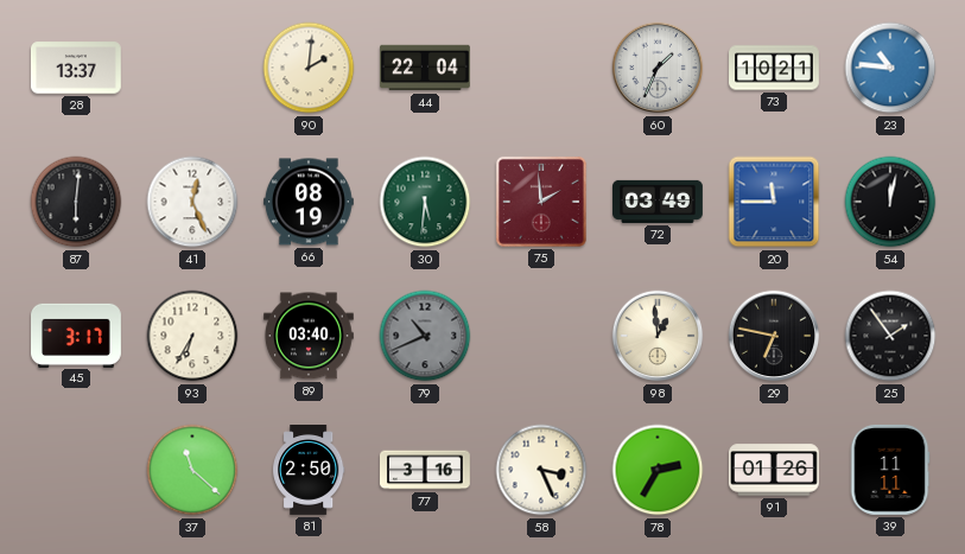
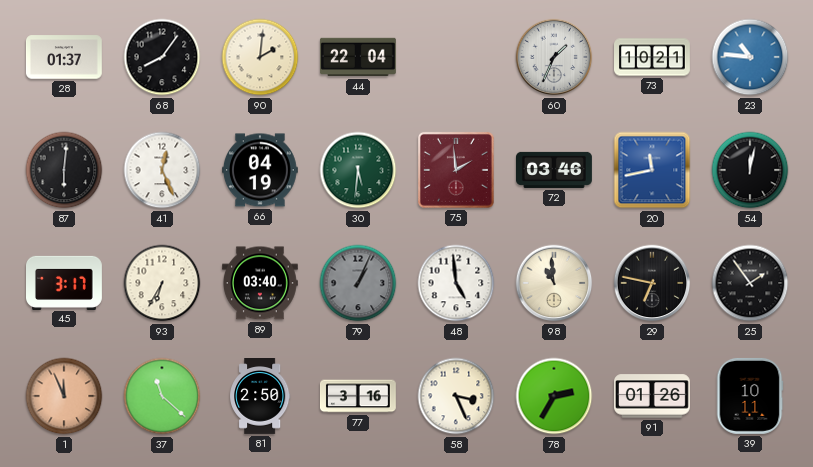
28: 13:37 -> 01:37
68: none -> 8:06
66: 08:19 -> 04:19
72: 03:49 -> 03:46
20: 11:45 -> 11:43
79: 10:41 -> 1:04
48: none -> 4:59
98: 12:59 -> 10:59
1: none -> 11:56
39: 11:11 -> 10:11
